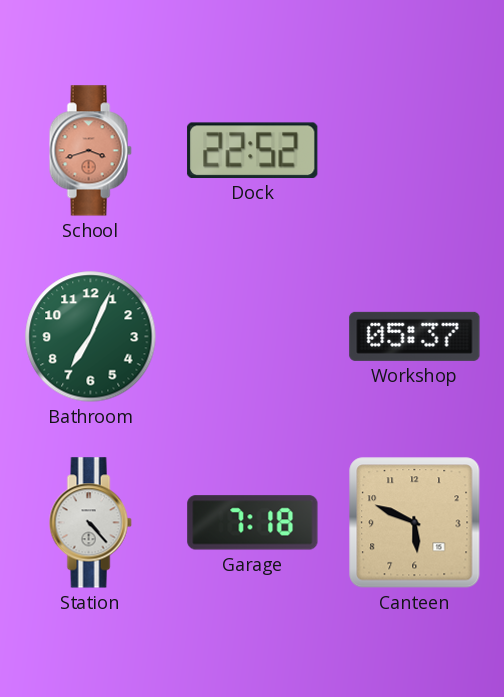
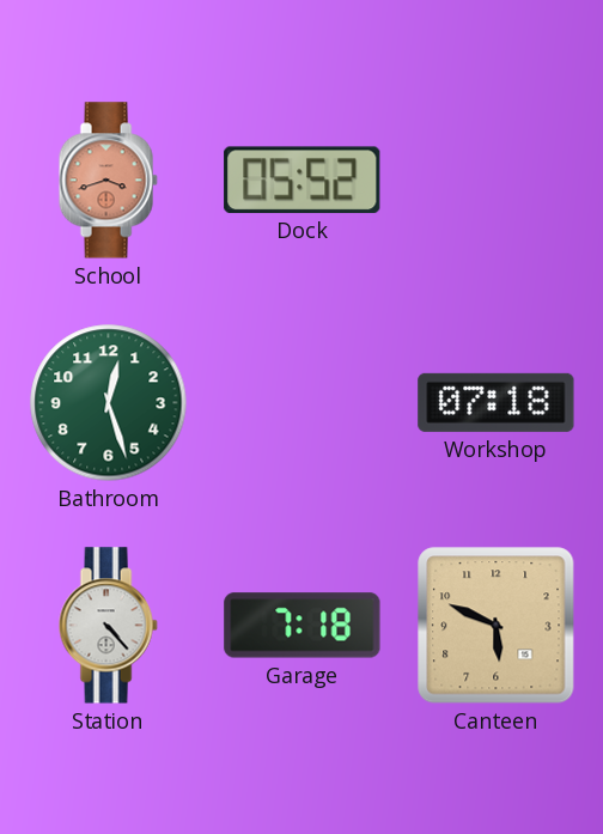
Dock: 22:52 -> 05:52
Bathroom: 7:04 -> 12:27
Workshop: 05:37 -> 07:18
